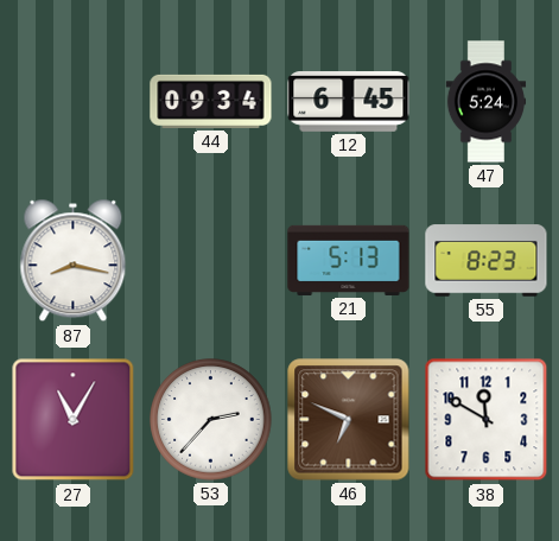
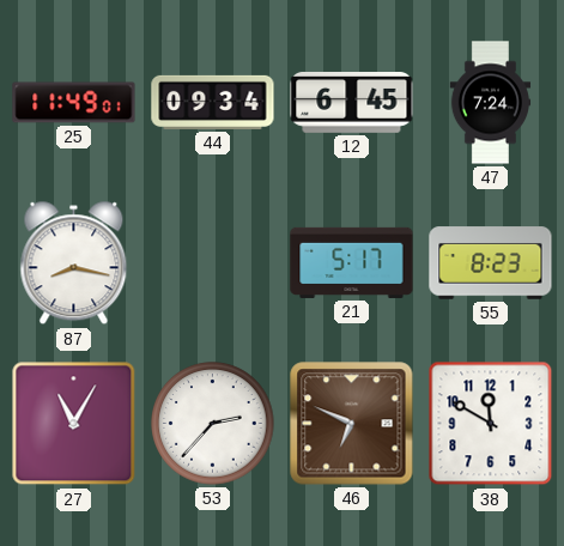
25: none -> 11:49
47: 5:24 -> 7:24
21: 5:13 -> 5:17
